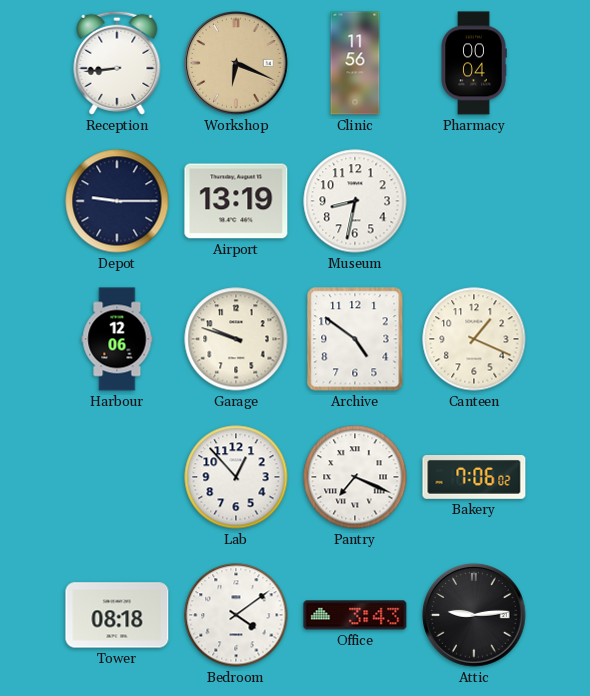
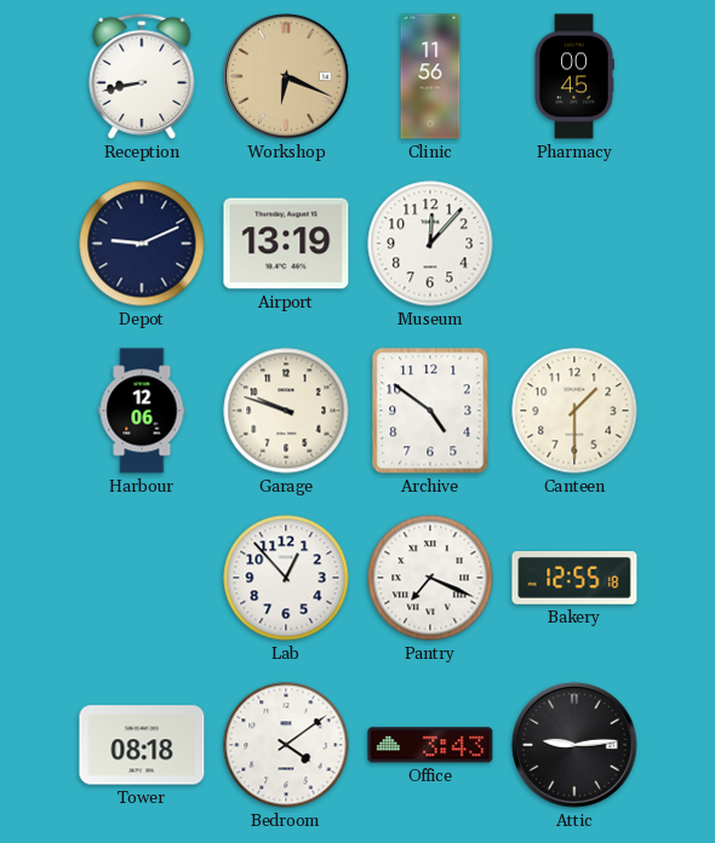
Reception: 8:44 -> 8:43
Pharmacy: 00:04 -> 00:45
Depot: 9:15 -> 9:11
Museum: 8:32 -> 12:07
Canteen: 1:19 -> 1:30
Bakery: 7:06 -> 12:55
